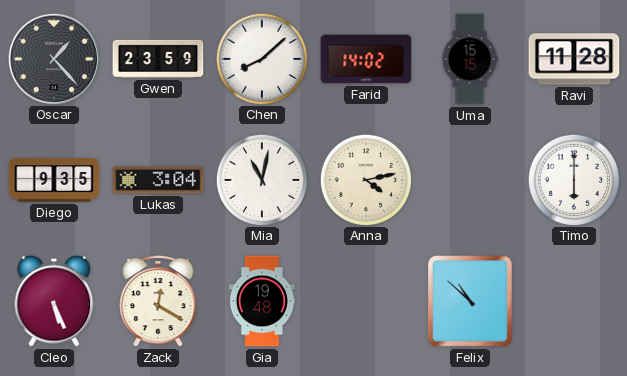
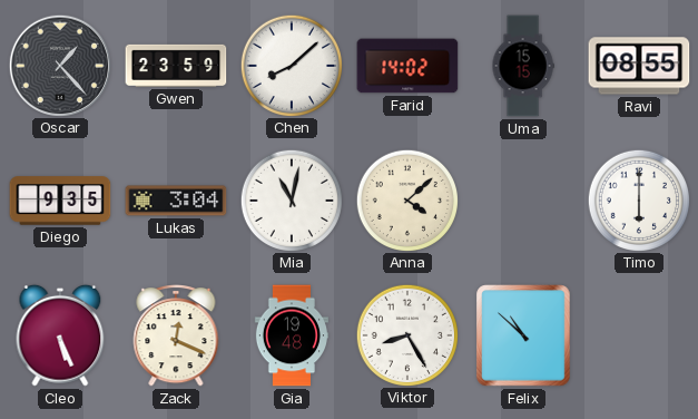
Ravi: 11:28 -> 08:55
Anna: 4:13 -> 4:08
Zack: 12:20 -> 12:19
Viktor: none -> 8:25
